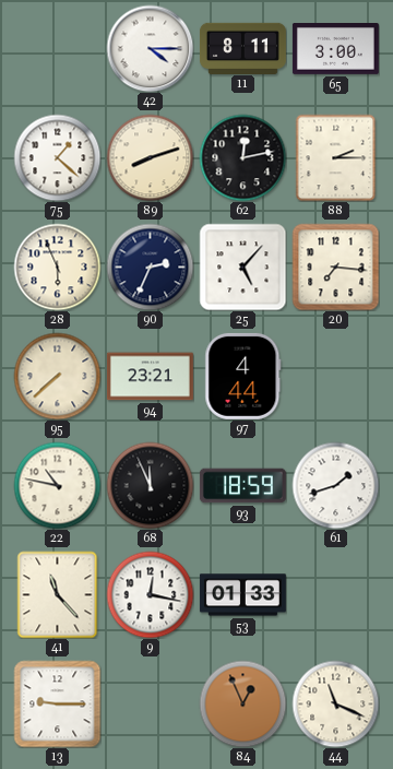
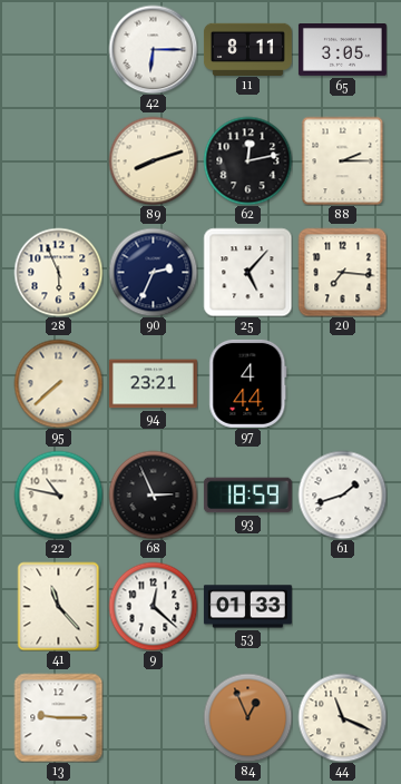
42: 4:15 -> 6:15
65: 3:00 -> 3:05
75: 1:22 -> none
68: 11:56 -> 2:56
9: 12:17 -> 12:22
